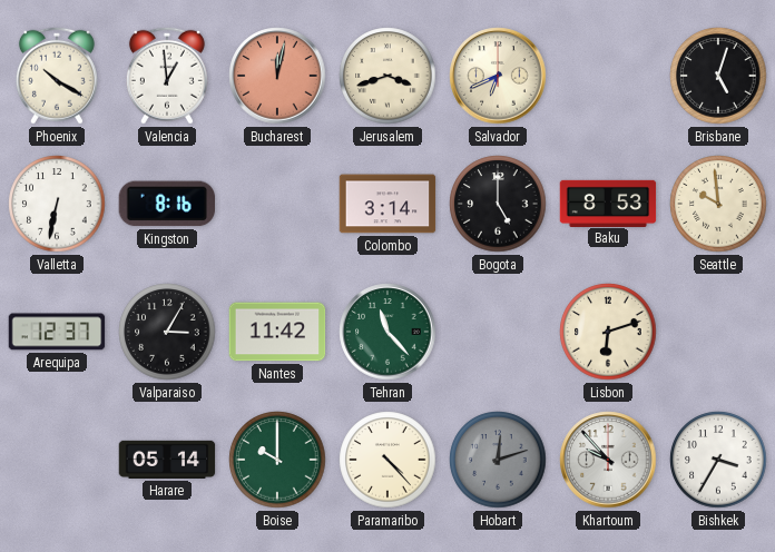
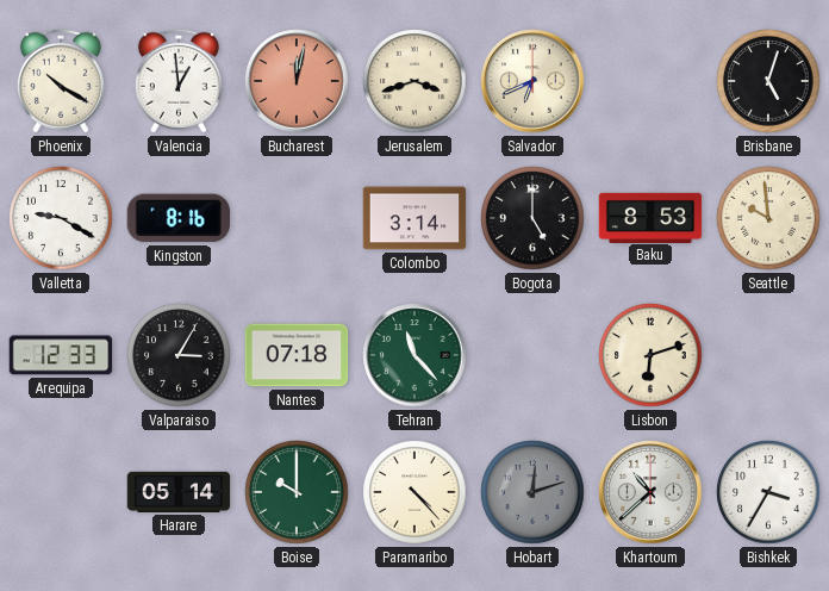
Valletta: 6:32 -> 9:20
Arequipa: 12:37 -> 12:33
Nantes: 11:42 -> 07:18
Khartoum: 9:53 -> 10:38
